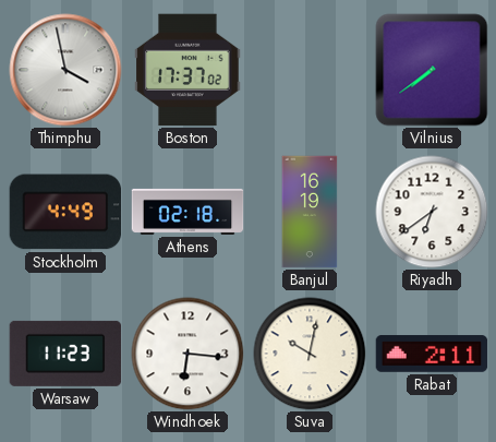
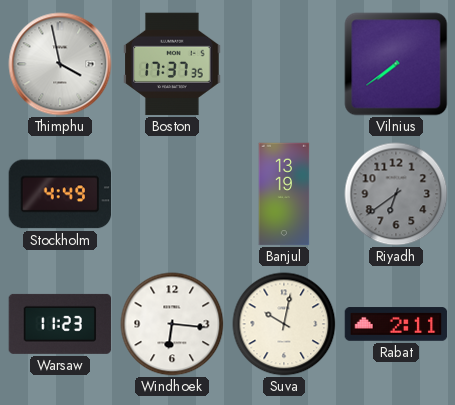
Boston: 17:37:02 -> 17:37:35
Athens: 02:18 -> none
Banjul: 16:19 -> 13:19
Riyadh dial: white -> grey
